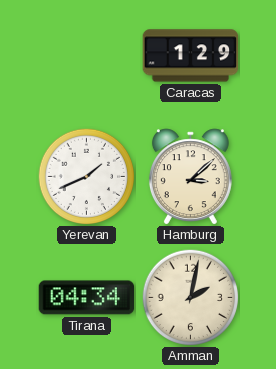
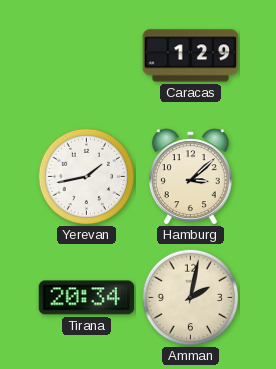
Yerevan: 1:41 -> 1:43
Tirana: 04:34 -> 20:34
